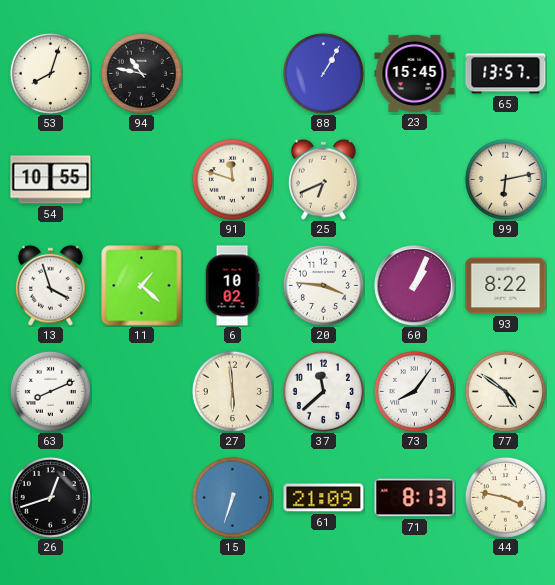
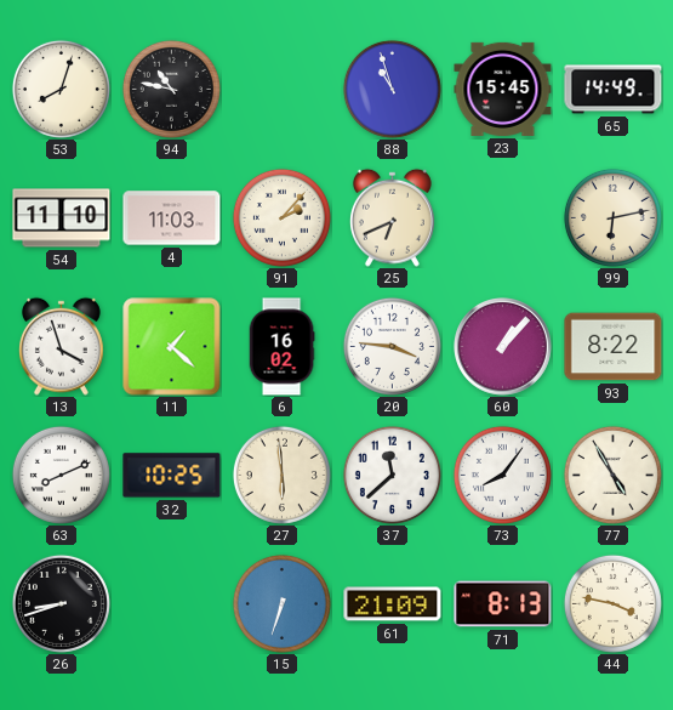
88: 1:05 -> 10:57
65: 13:57 -> 14:49
54: 10:55 -> 11:10
4: none -> 11:03
91: 11:48 -> 2:07
6: 10:02 -> 16:02
60: 1:04 -> 1:07
32: none -> 10:25
77: 4:51 -> 4:55
26: 12:42 -> 8:42
